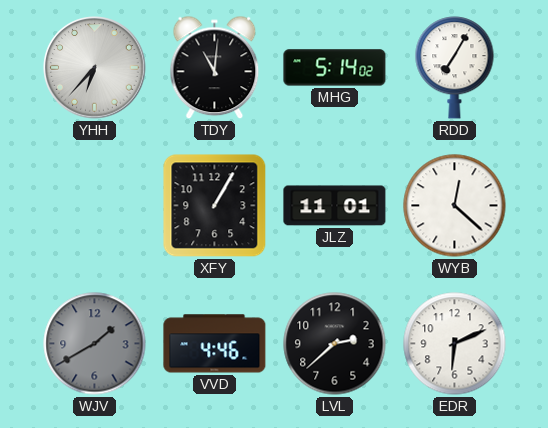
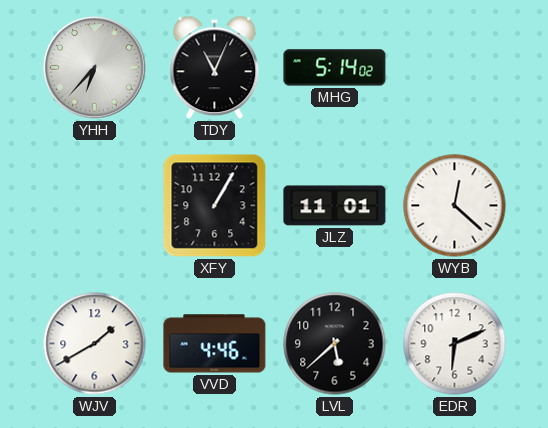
TDY: 11:01 -> 11:04
RDD: 7:05 -> none
WJV dial: grey -> white
LVL: 2:38 -> 5:38
